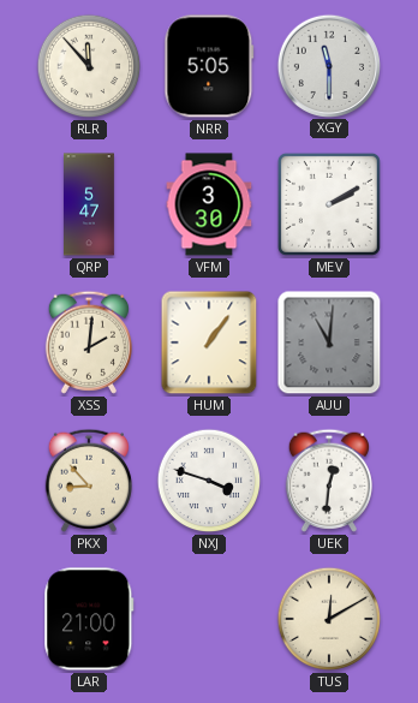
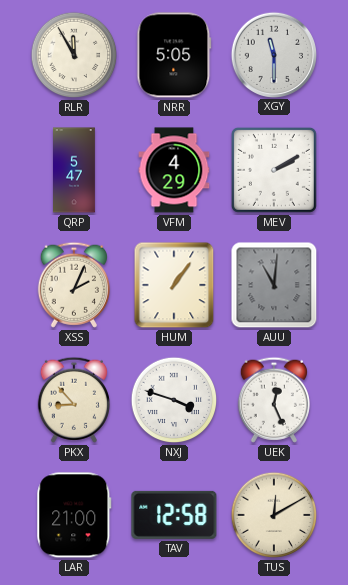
RLR: 11:53 -> 11:55
VFM: 3:30 -> 4:29
XSS: 2:01 -> 2:04
UEK: 12:31 -> 12:26
TAV: none -> 12:58
